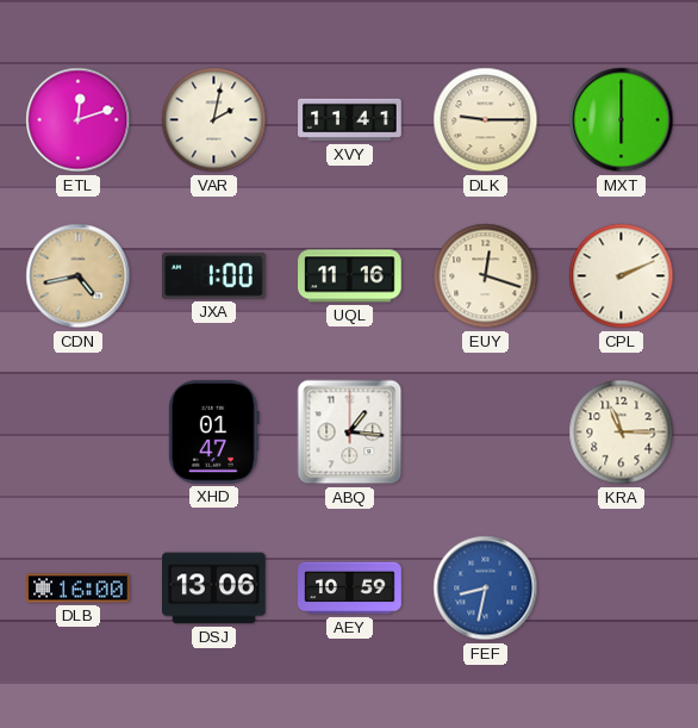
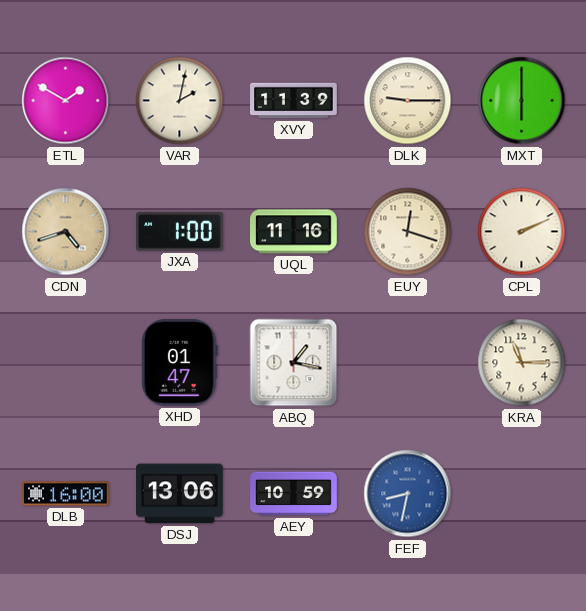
ETL: 12:12 -> 1:50
XVY: 11:41 -> 11:39
CDN: 4:43 -> 4:42
ABQ: 1:16 -> 1:17
